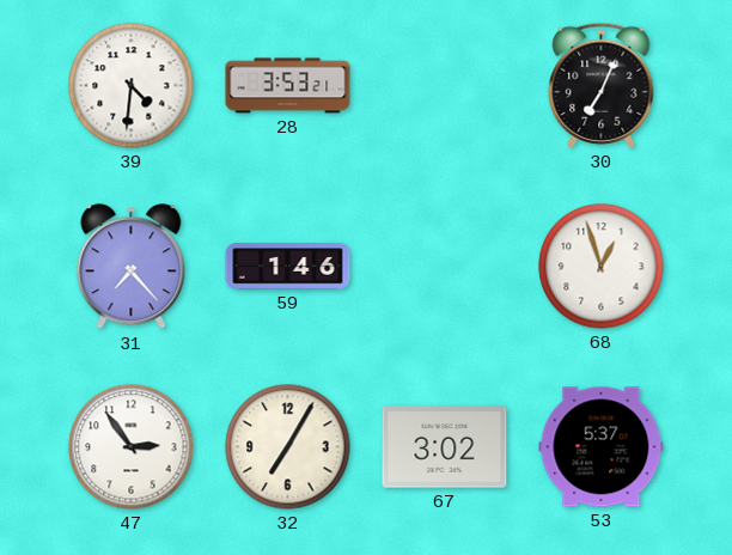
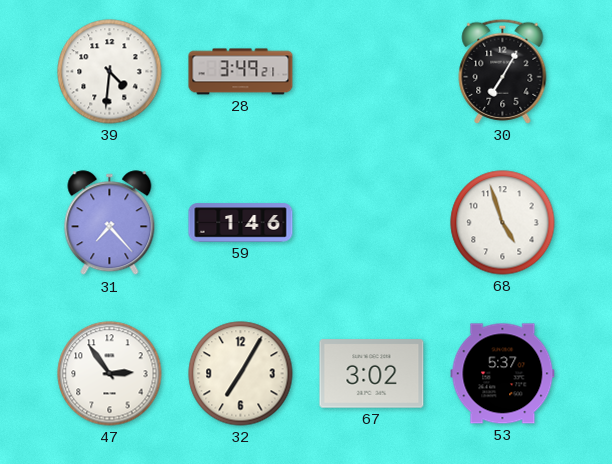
28: 3:53 -> 3:49
30: 7:04 -> 7:05
68: 12:57 -> 4:57
